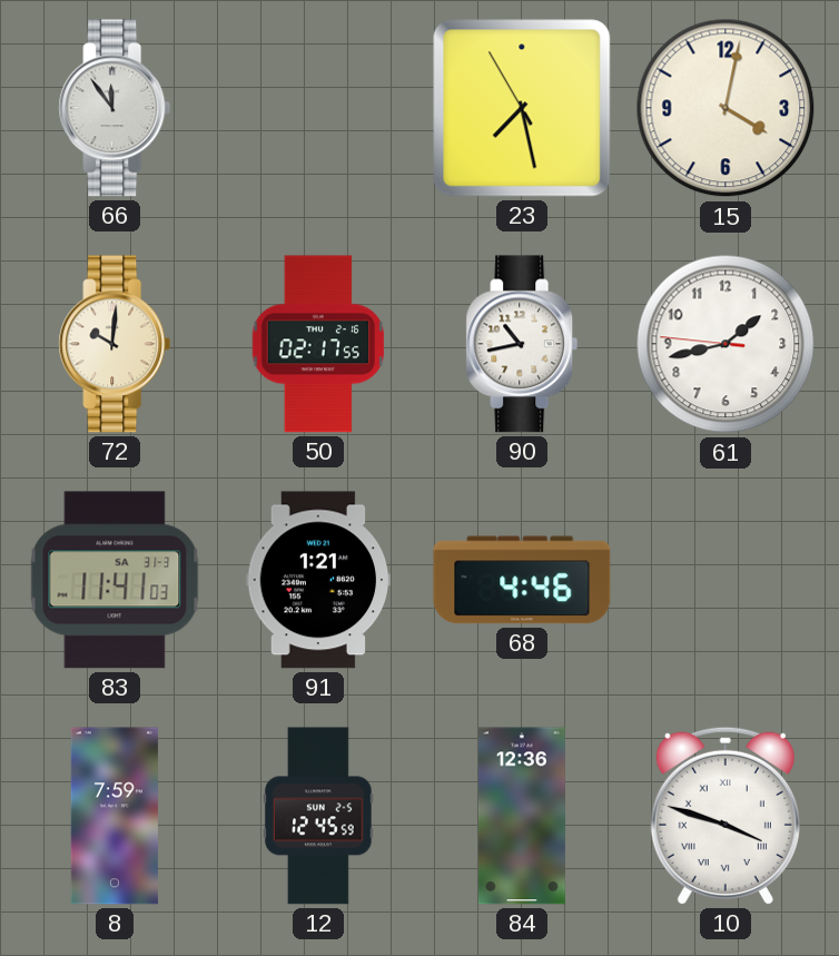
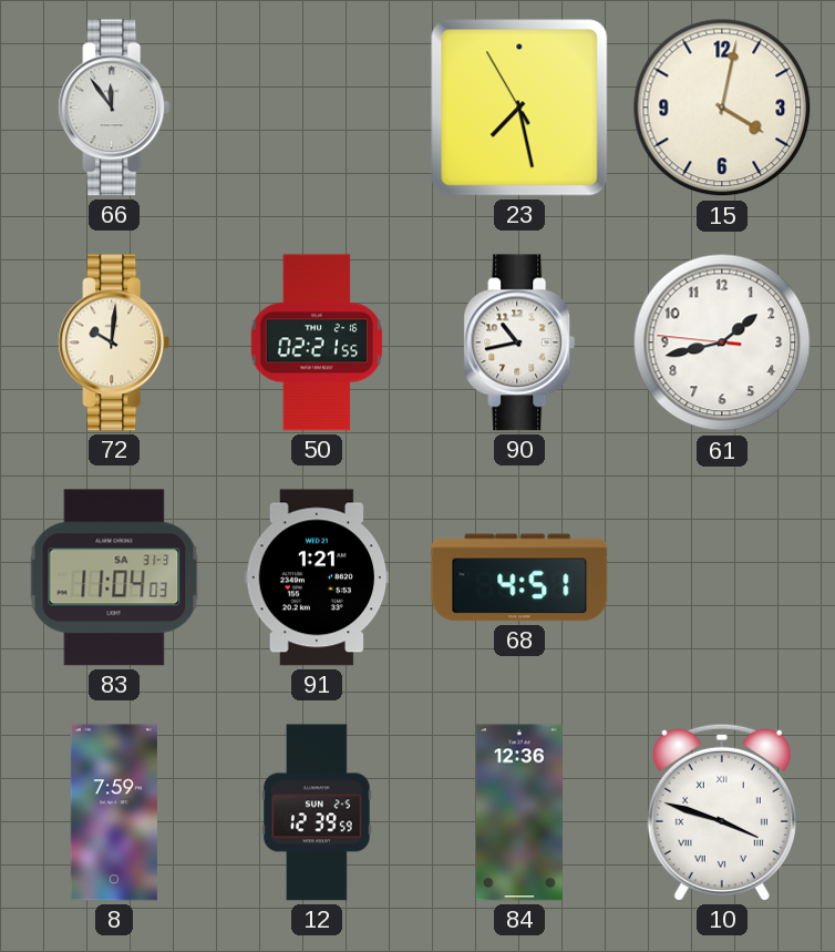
50: 02:17 -> 02:21
83: 11:41 -> 11:04
68: 4:46 -> 4:51
12: 12:45 -> 12:39
